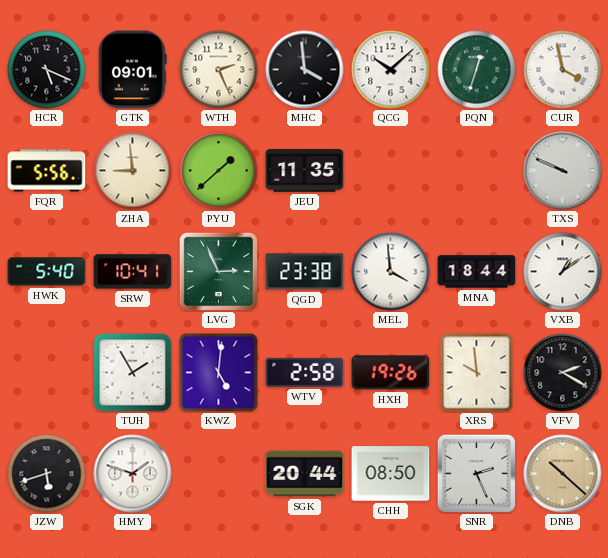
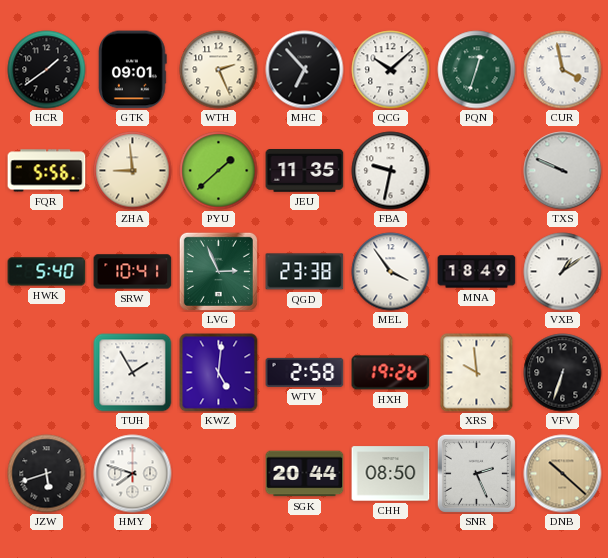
HCR: 5:19 -> 1:39
MHC: 3:59 -> 6:53
FBA: none -> 9:32
MEL: 3:59 -> 3:54
MNA: 18:44 -> 18:49
VFV: 2:20 -> 6:33
HMY: 1:48 -> 7:48
